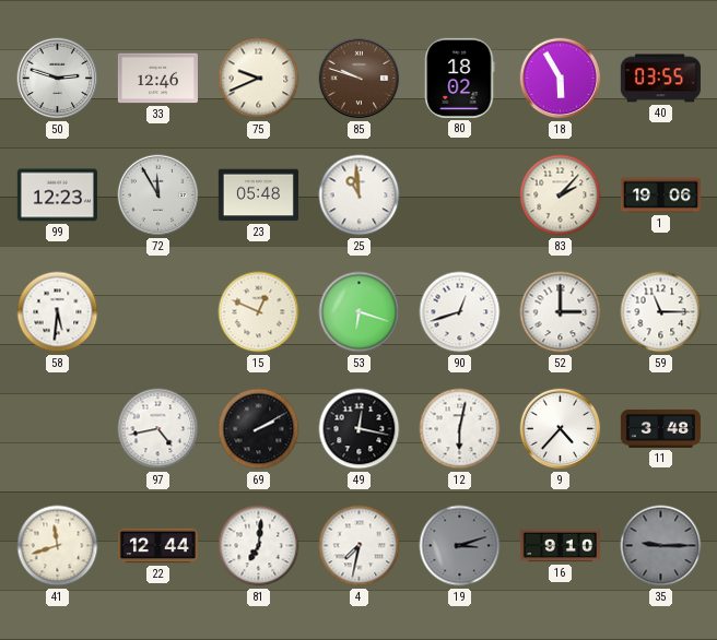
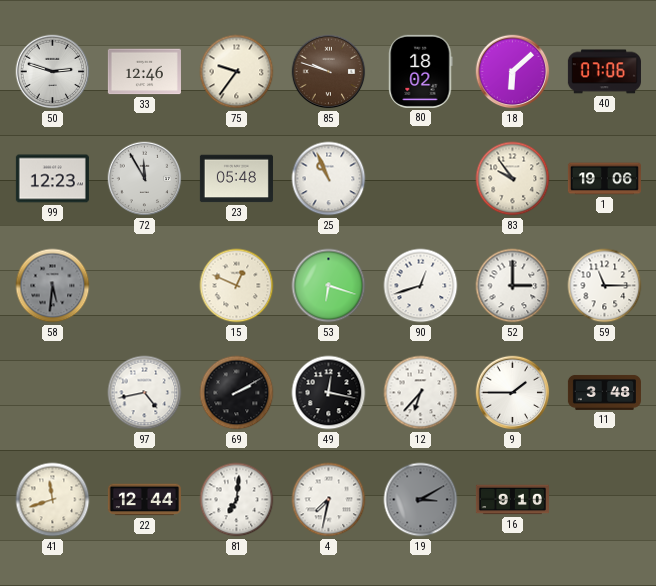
75: 9:41 -> 9:36
18: 5:55 -> 6:08
40: 03:55 -> 07:06
25: 10:59 -> 10:56
83: 2:07 -> 9:54
58 dial: white -> grey
12: 6:02 -> 6:37
9: 4:37 -> 1:45
19: 3:12 -> 3:10
35: 9:15 -> none
